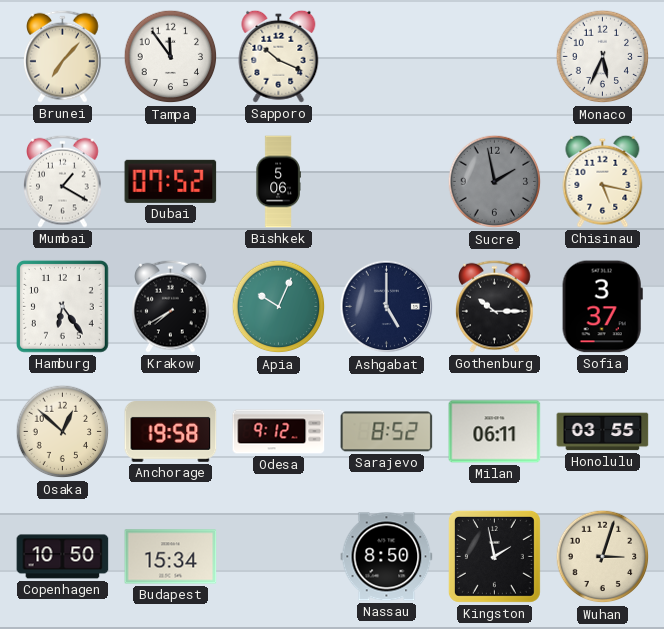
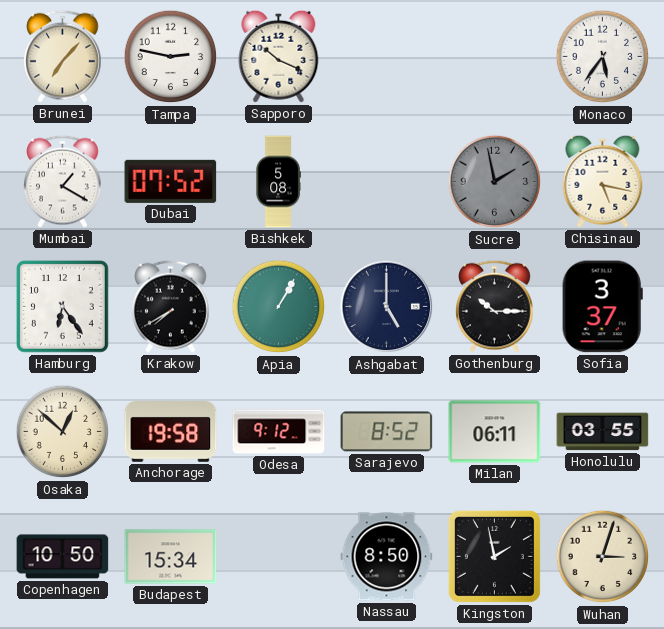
Tampa: 11:54 -> 2:47
Monaco: 5:34 -> 5:36
Bishkek: 5:06 -> 5:08
Apia: 10:04 -> 1:05
